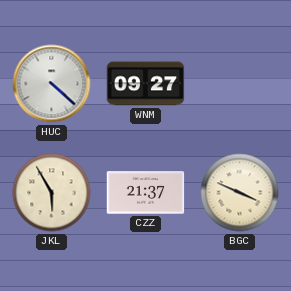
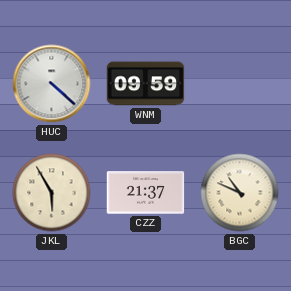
WNM: 09:27 -> 09:59
BGC: 3:49 -> 10:49
